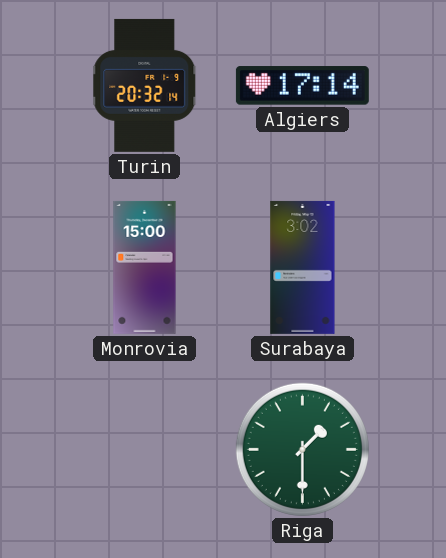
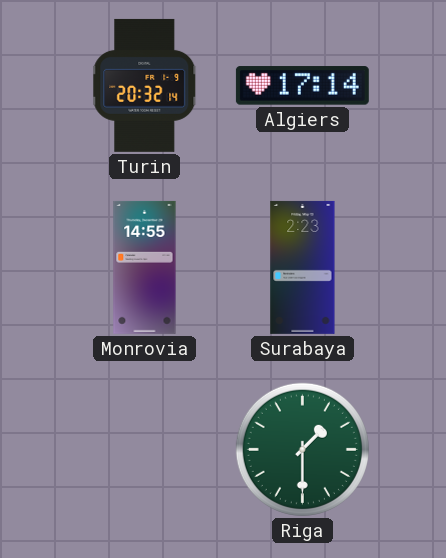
Monrovia: 15:00 -> 14:55
Surabaya: 3:02 -> 2:23
